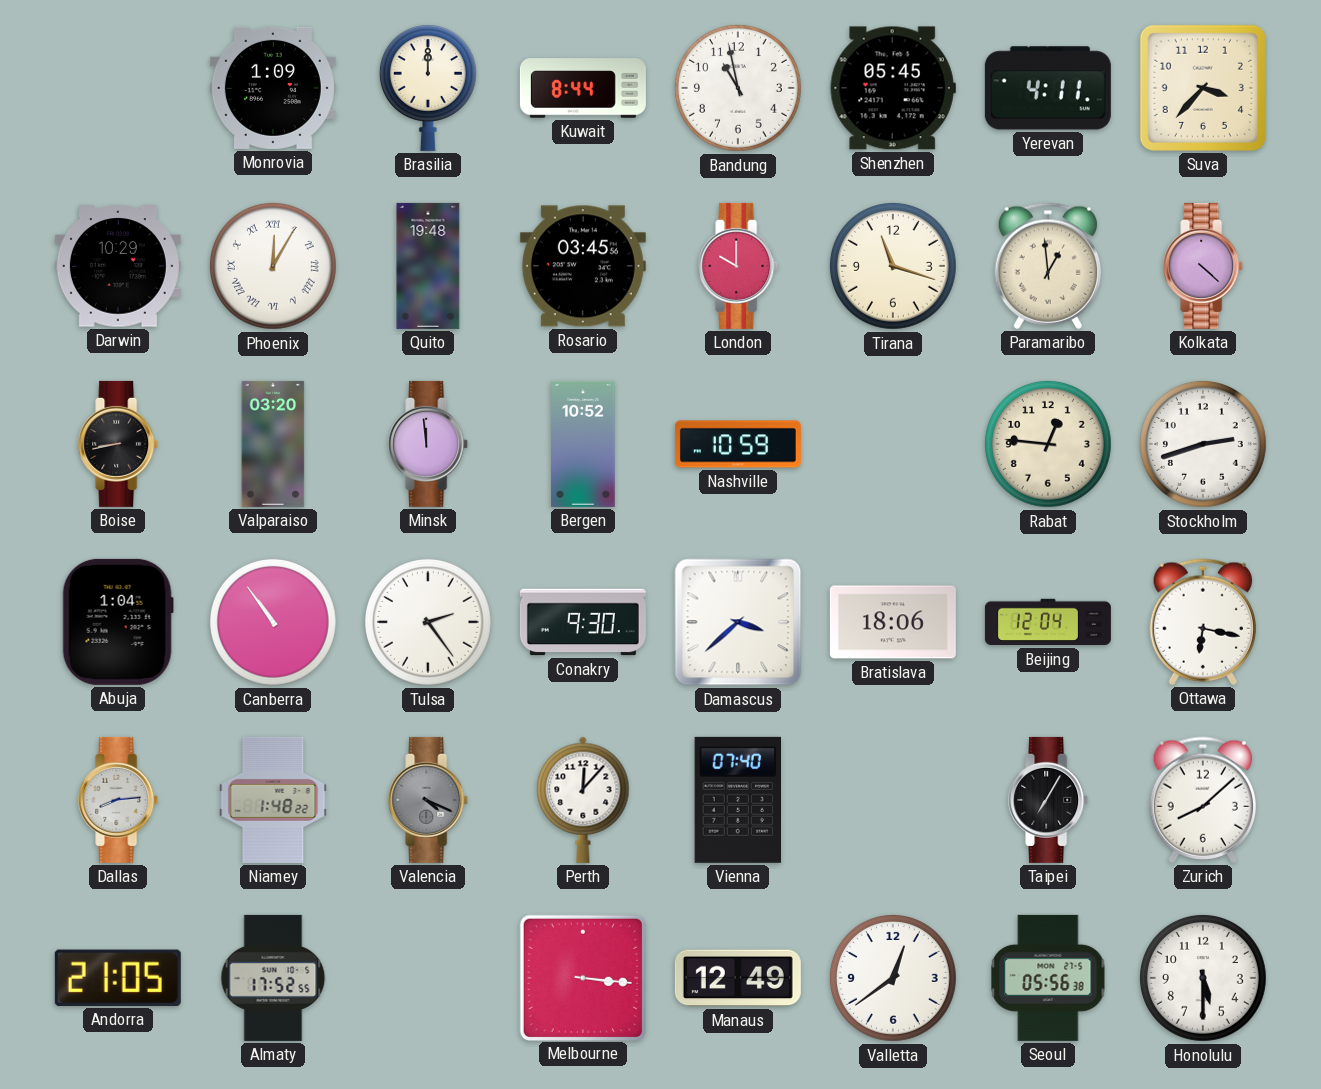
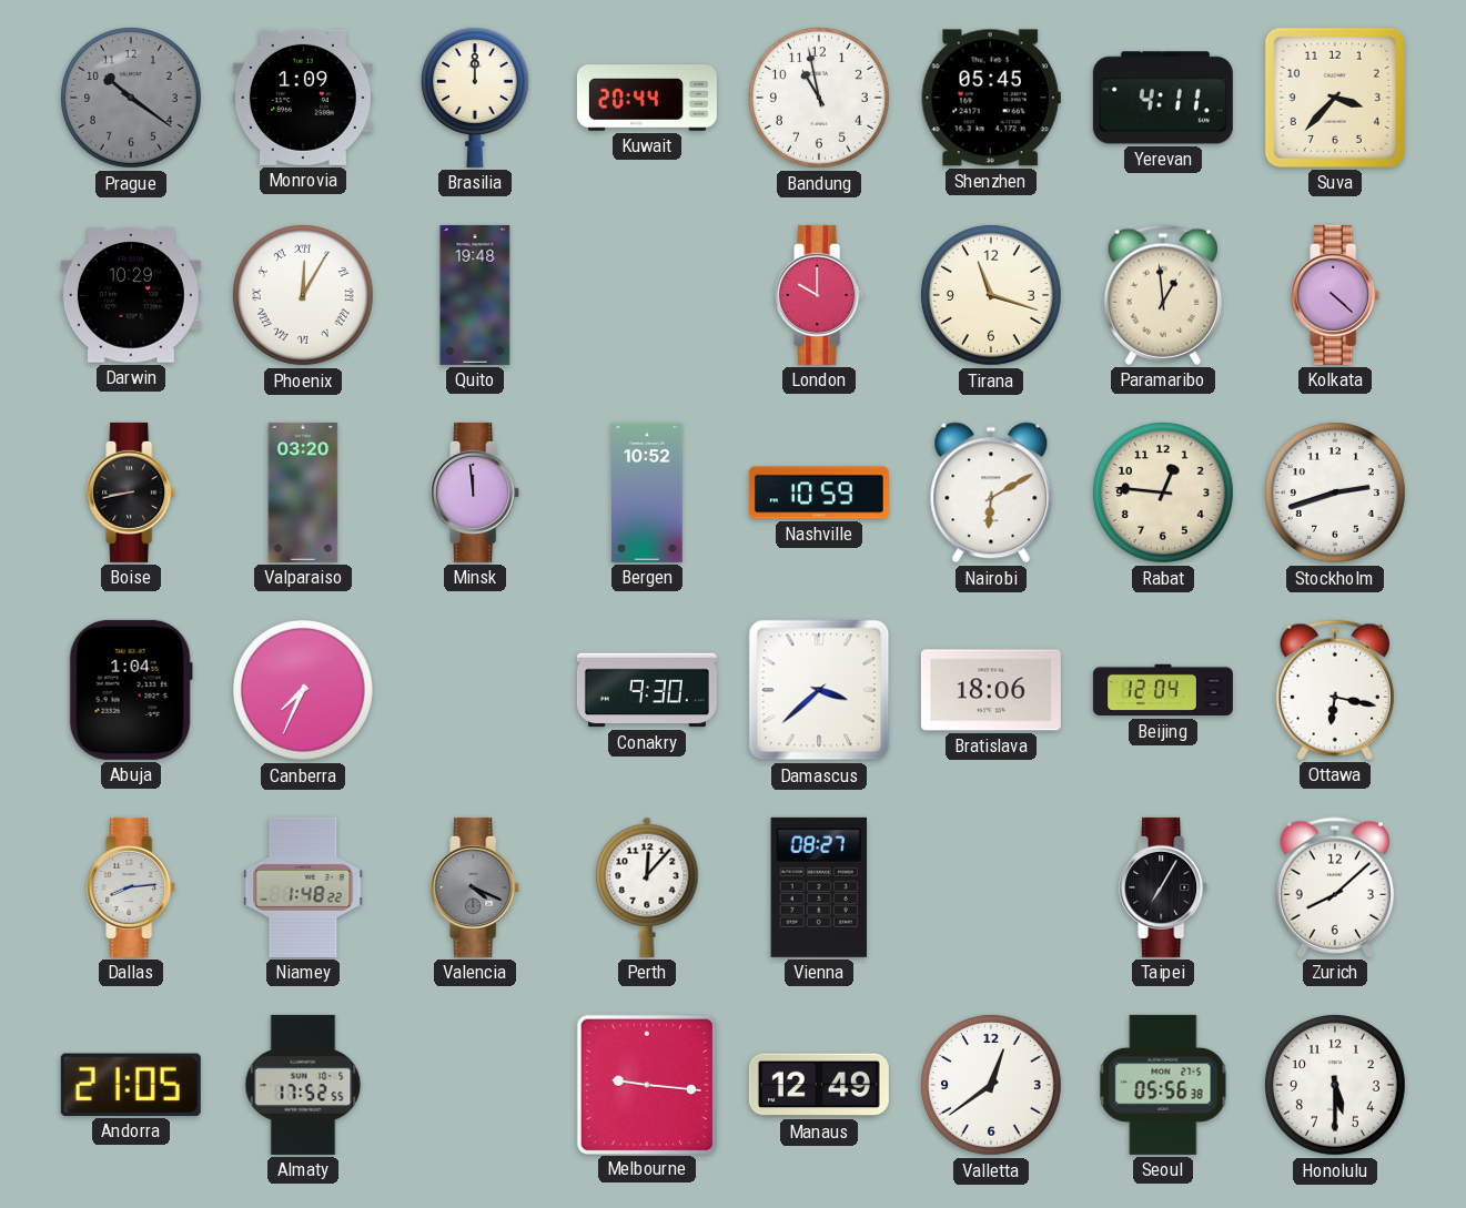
Prague: none -> 10:21
Kuwait: 8:44 -> 20:44
Rosario: 03:45 -> none
Nairobi: none -> 6:10
Canberra: 10:54 -> 7:34
Tulsa: 2:24 -> none
Vienna: 07:40 -> 08:27
Melbourne: 3:16 -> 9:16
